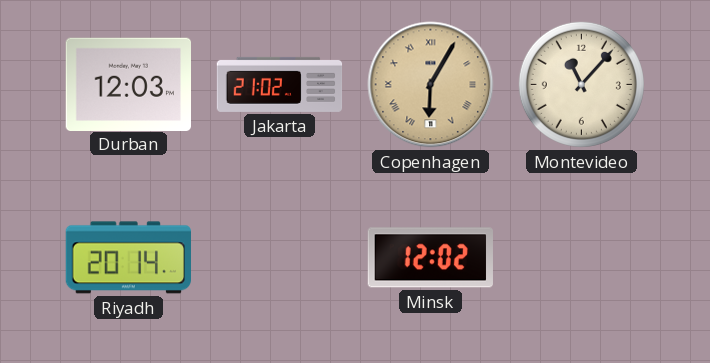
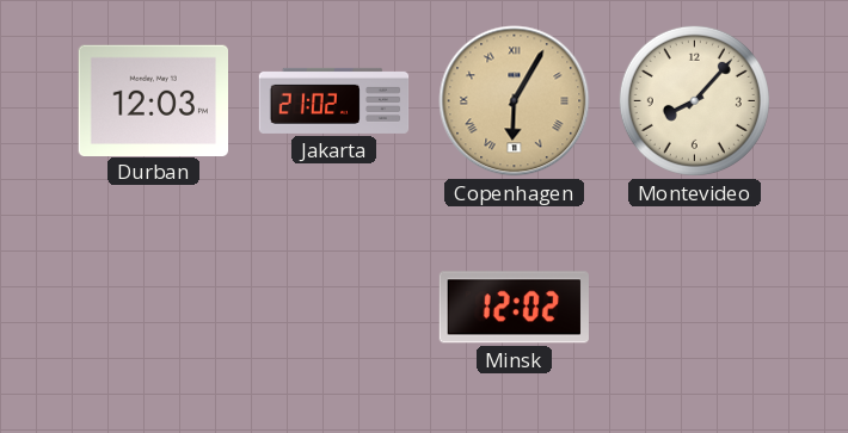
Montevideo: 11:07 -> 8:07
Riyadh: 20:14 -> none
